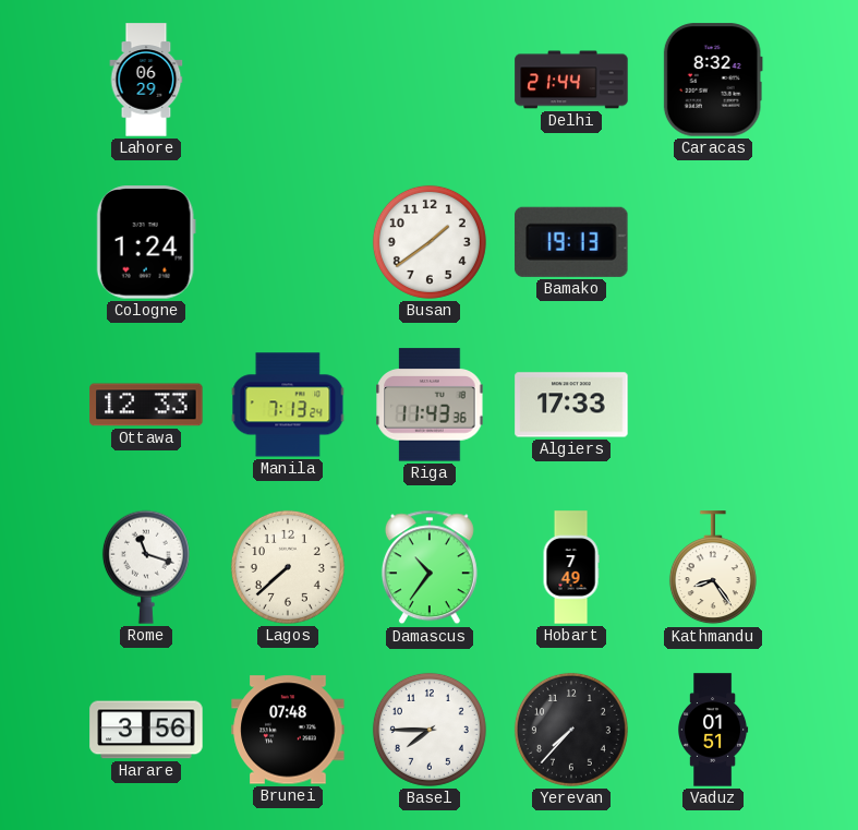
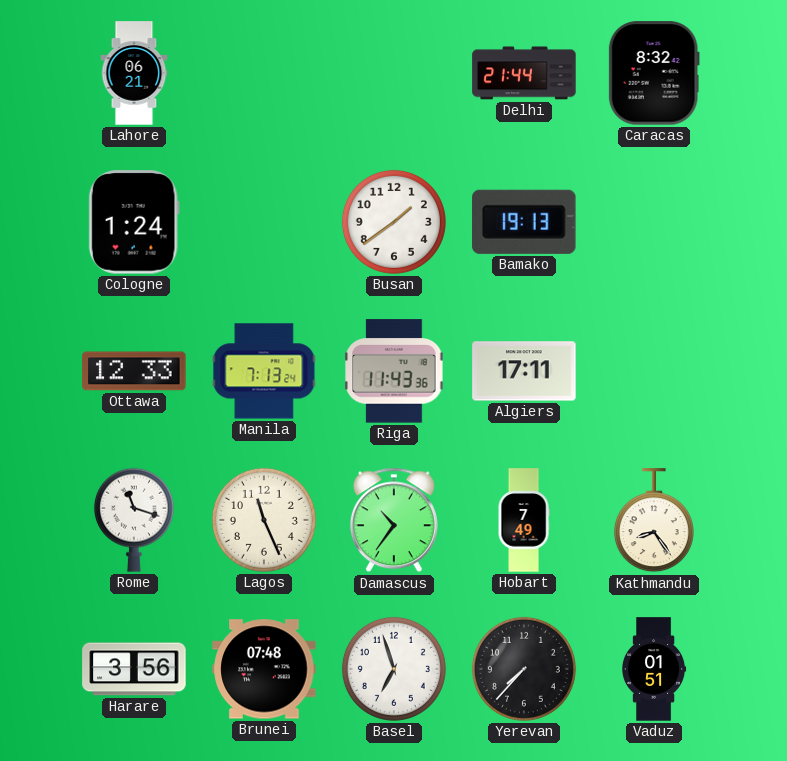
Lahore: 06:29 -> 06:21
Algiers: 17:33 -> 17:11
Lagos: 7:38 -> 11:26
Basel: 7:45 -> 6:57
